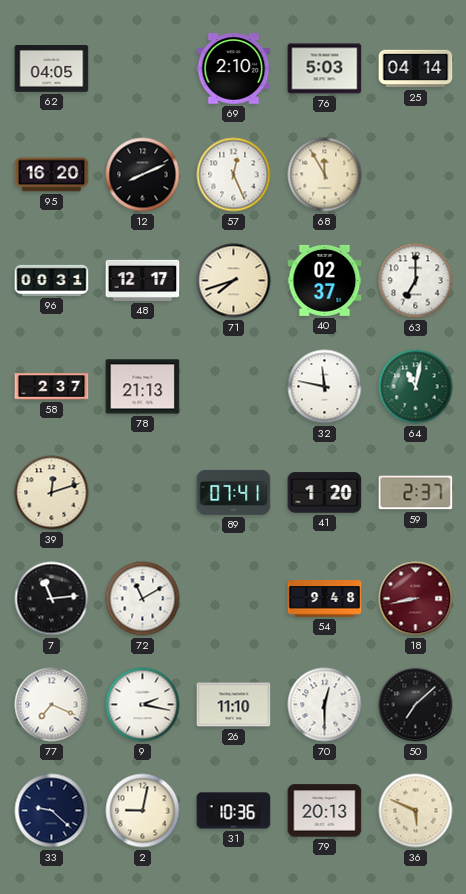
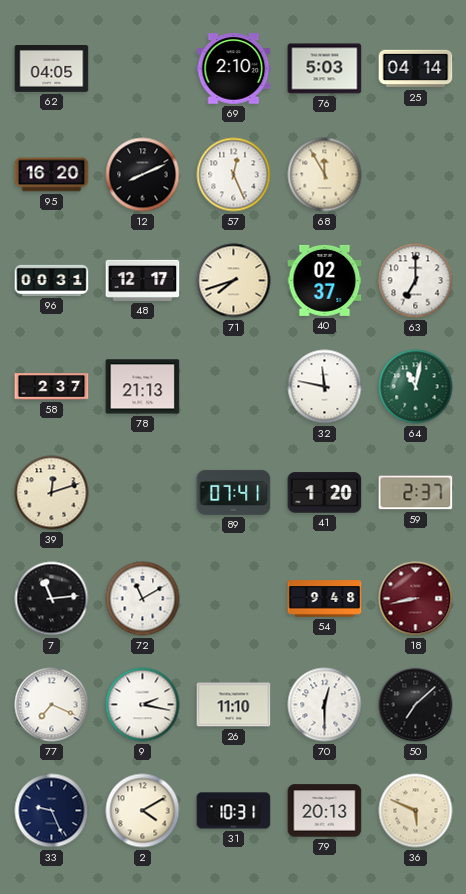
33: 9:22 -> 9:26
2: 9:02 -> 4:10
31: 10:36 -> 10:31
